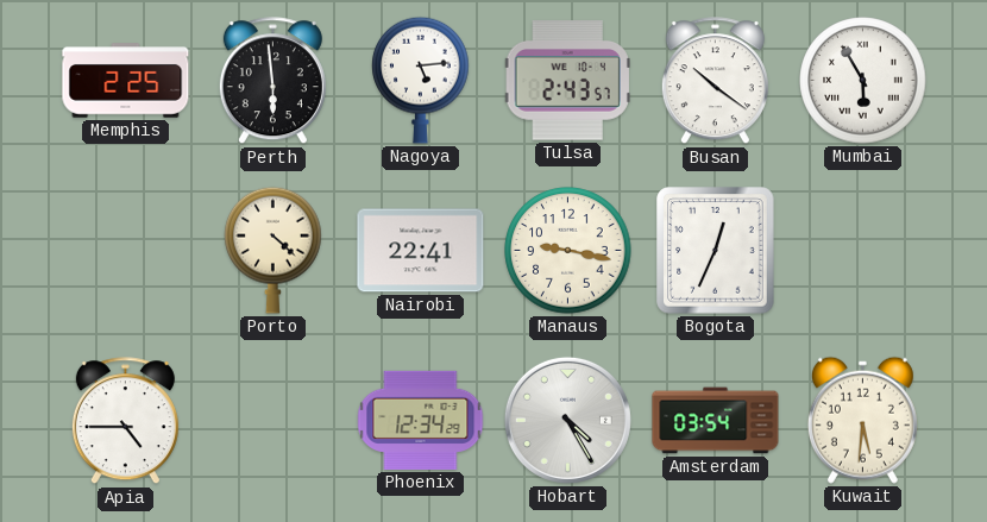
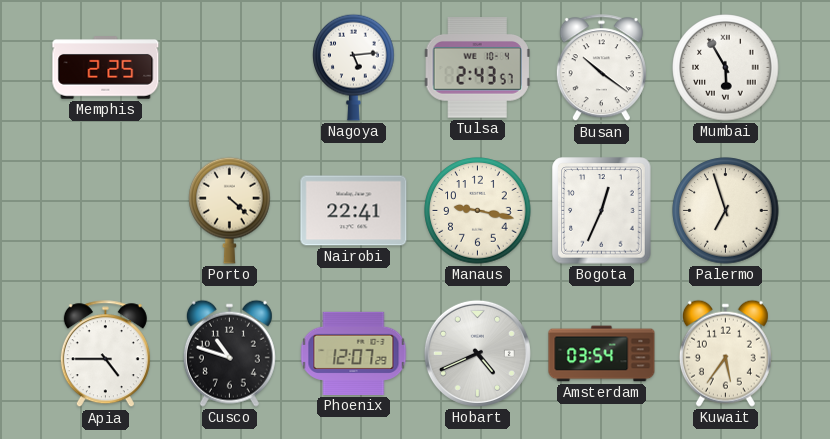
Perth: 5:59 -> none
Palermo: none -> 6:57
Cusco: none -> 10:48
Phoenix: 12:34 -> 12:07
Hobart: 4:25 -> 4:41
Kuwait: 5:31 -> 5:36
